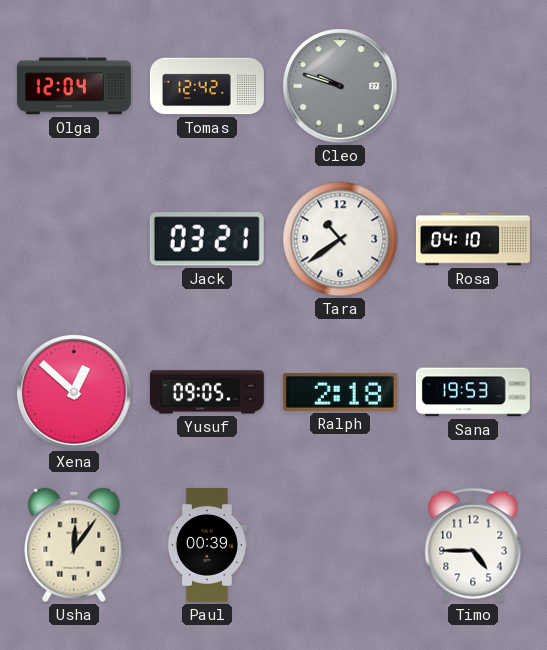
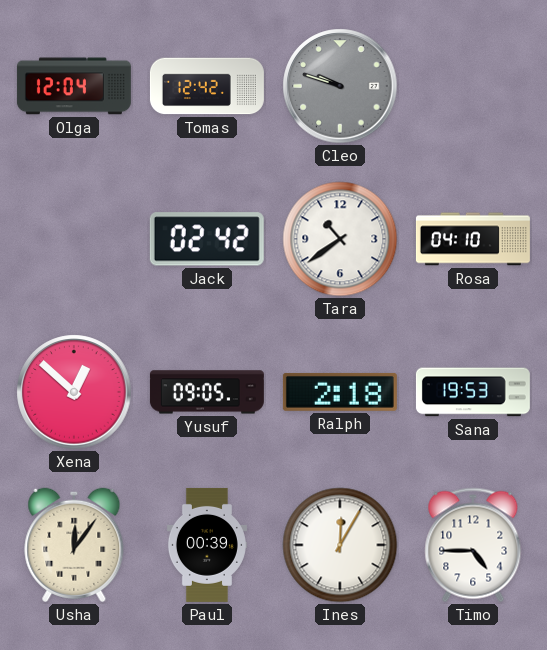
Jack: 03:21 -> 02:42
Ines: none -> 12:05
